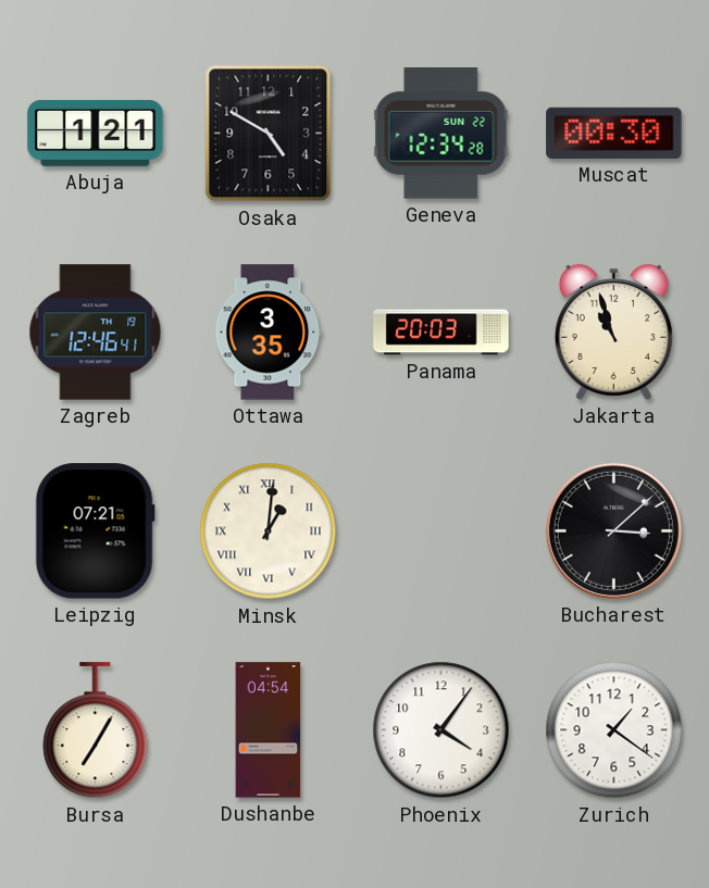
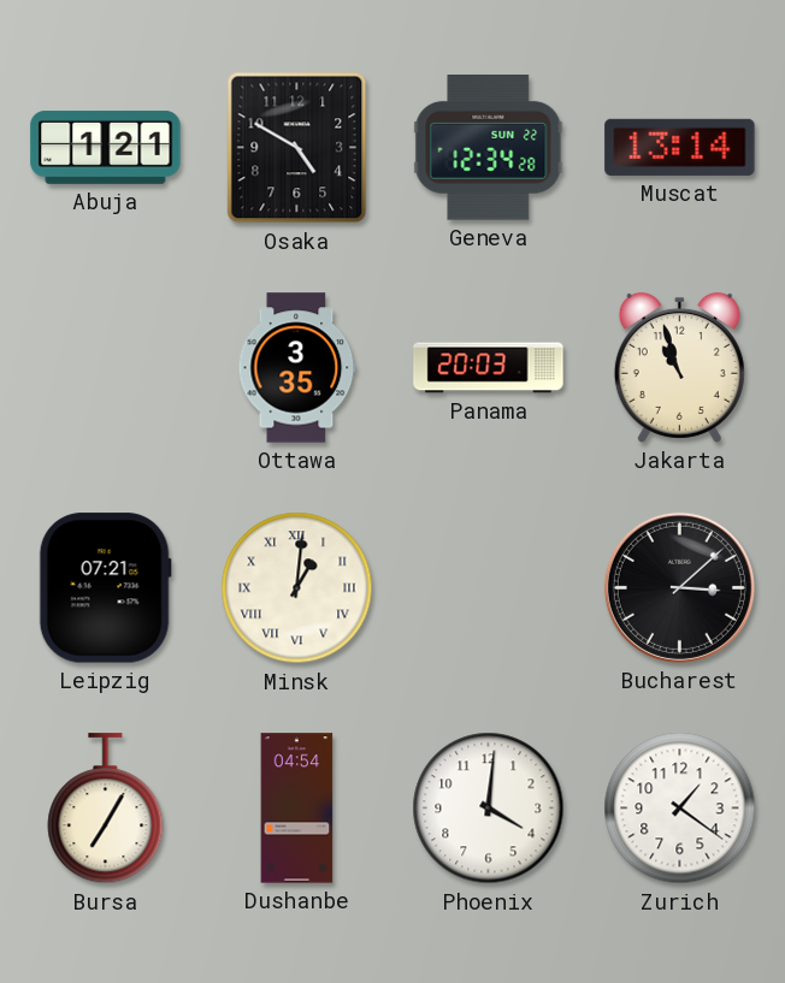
Muscat: 00:30 -> 13:14
Zagreb: 12:46 -> none
Phoenix: 4:06 -> 4:01
